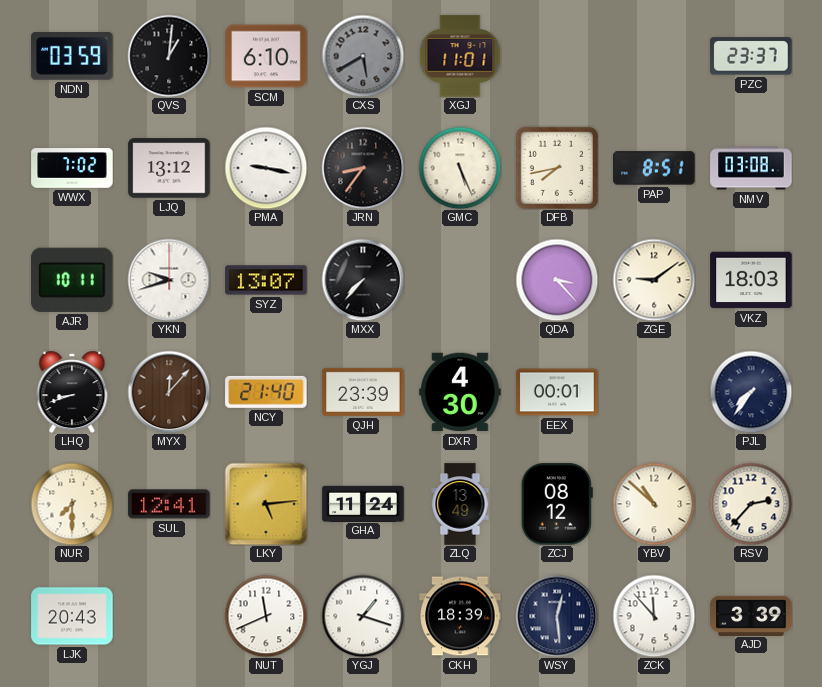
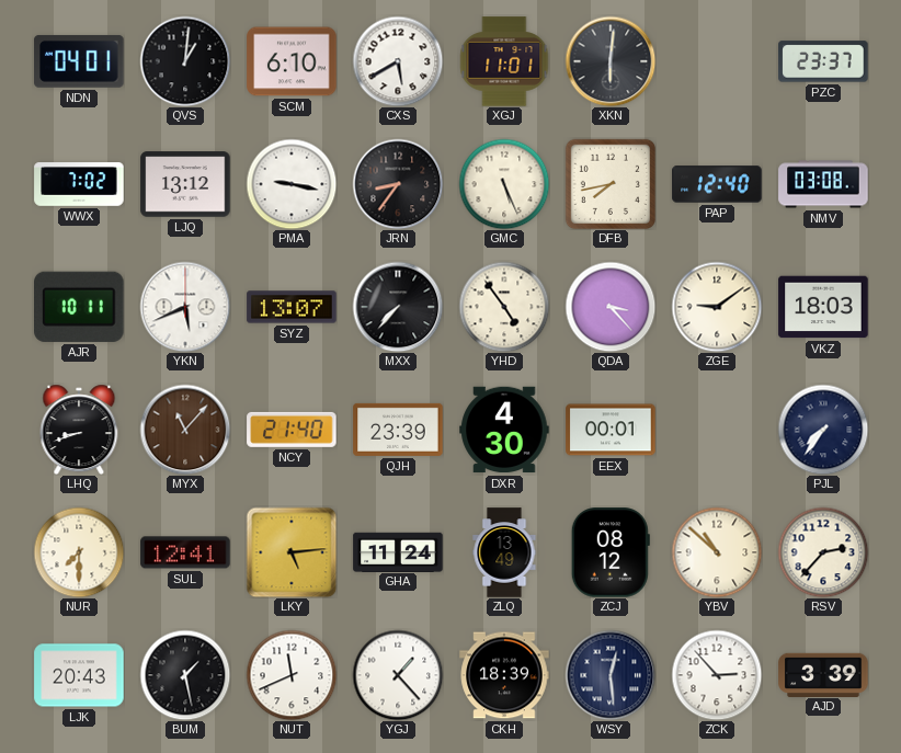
NDN: 03:59 -> 04:01
CXS dial: grey -> white
XKN: none -> 6:01
PAP: 8:51 -> 12:40
YKN: 9:42 -> 5:41
YHD: none -> 4:54
MYX: 12:07 -> 11:07
BUM: none -> 1:28
YGJ: 1:18 -> 1:23
ZCK: 11:53 -> 2:53
